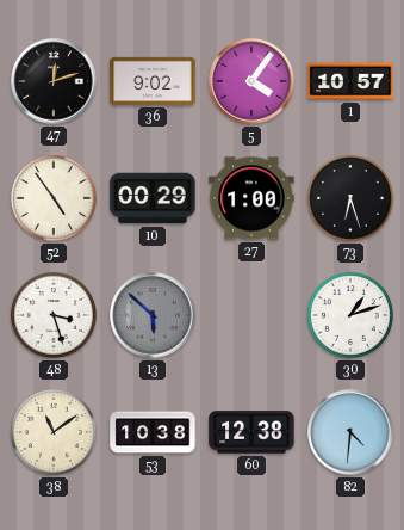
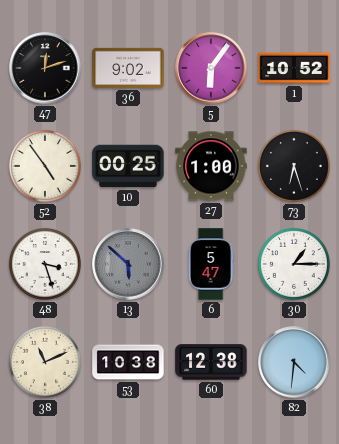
5: 4:06 -> 6:06
1: 10:57 -> 10:52
10: 00:29 -> 00:25
6: none -> 5:47
30: 1:12 -> 1:15
38: 11:09 -> 11:11
